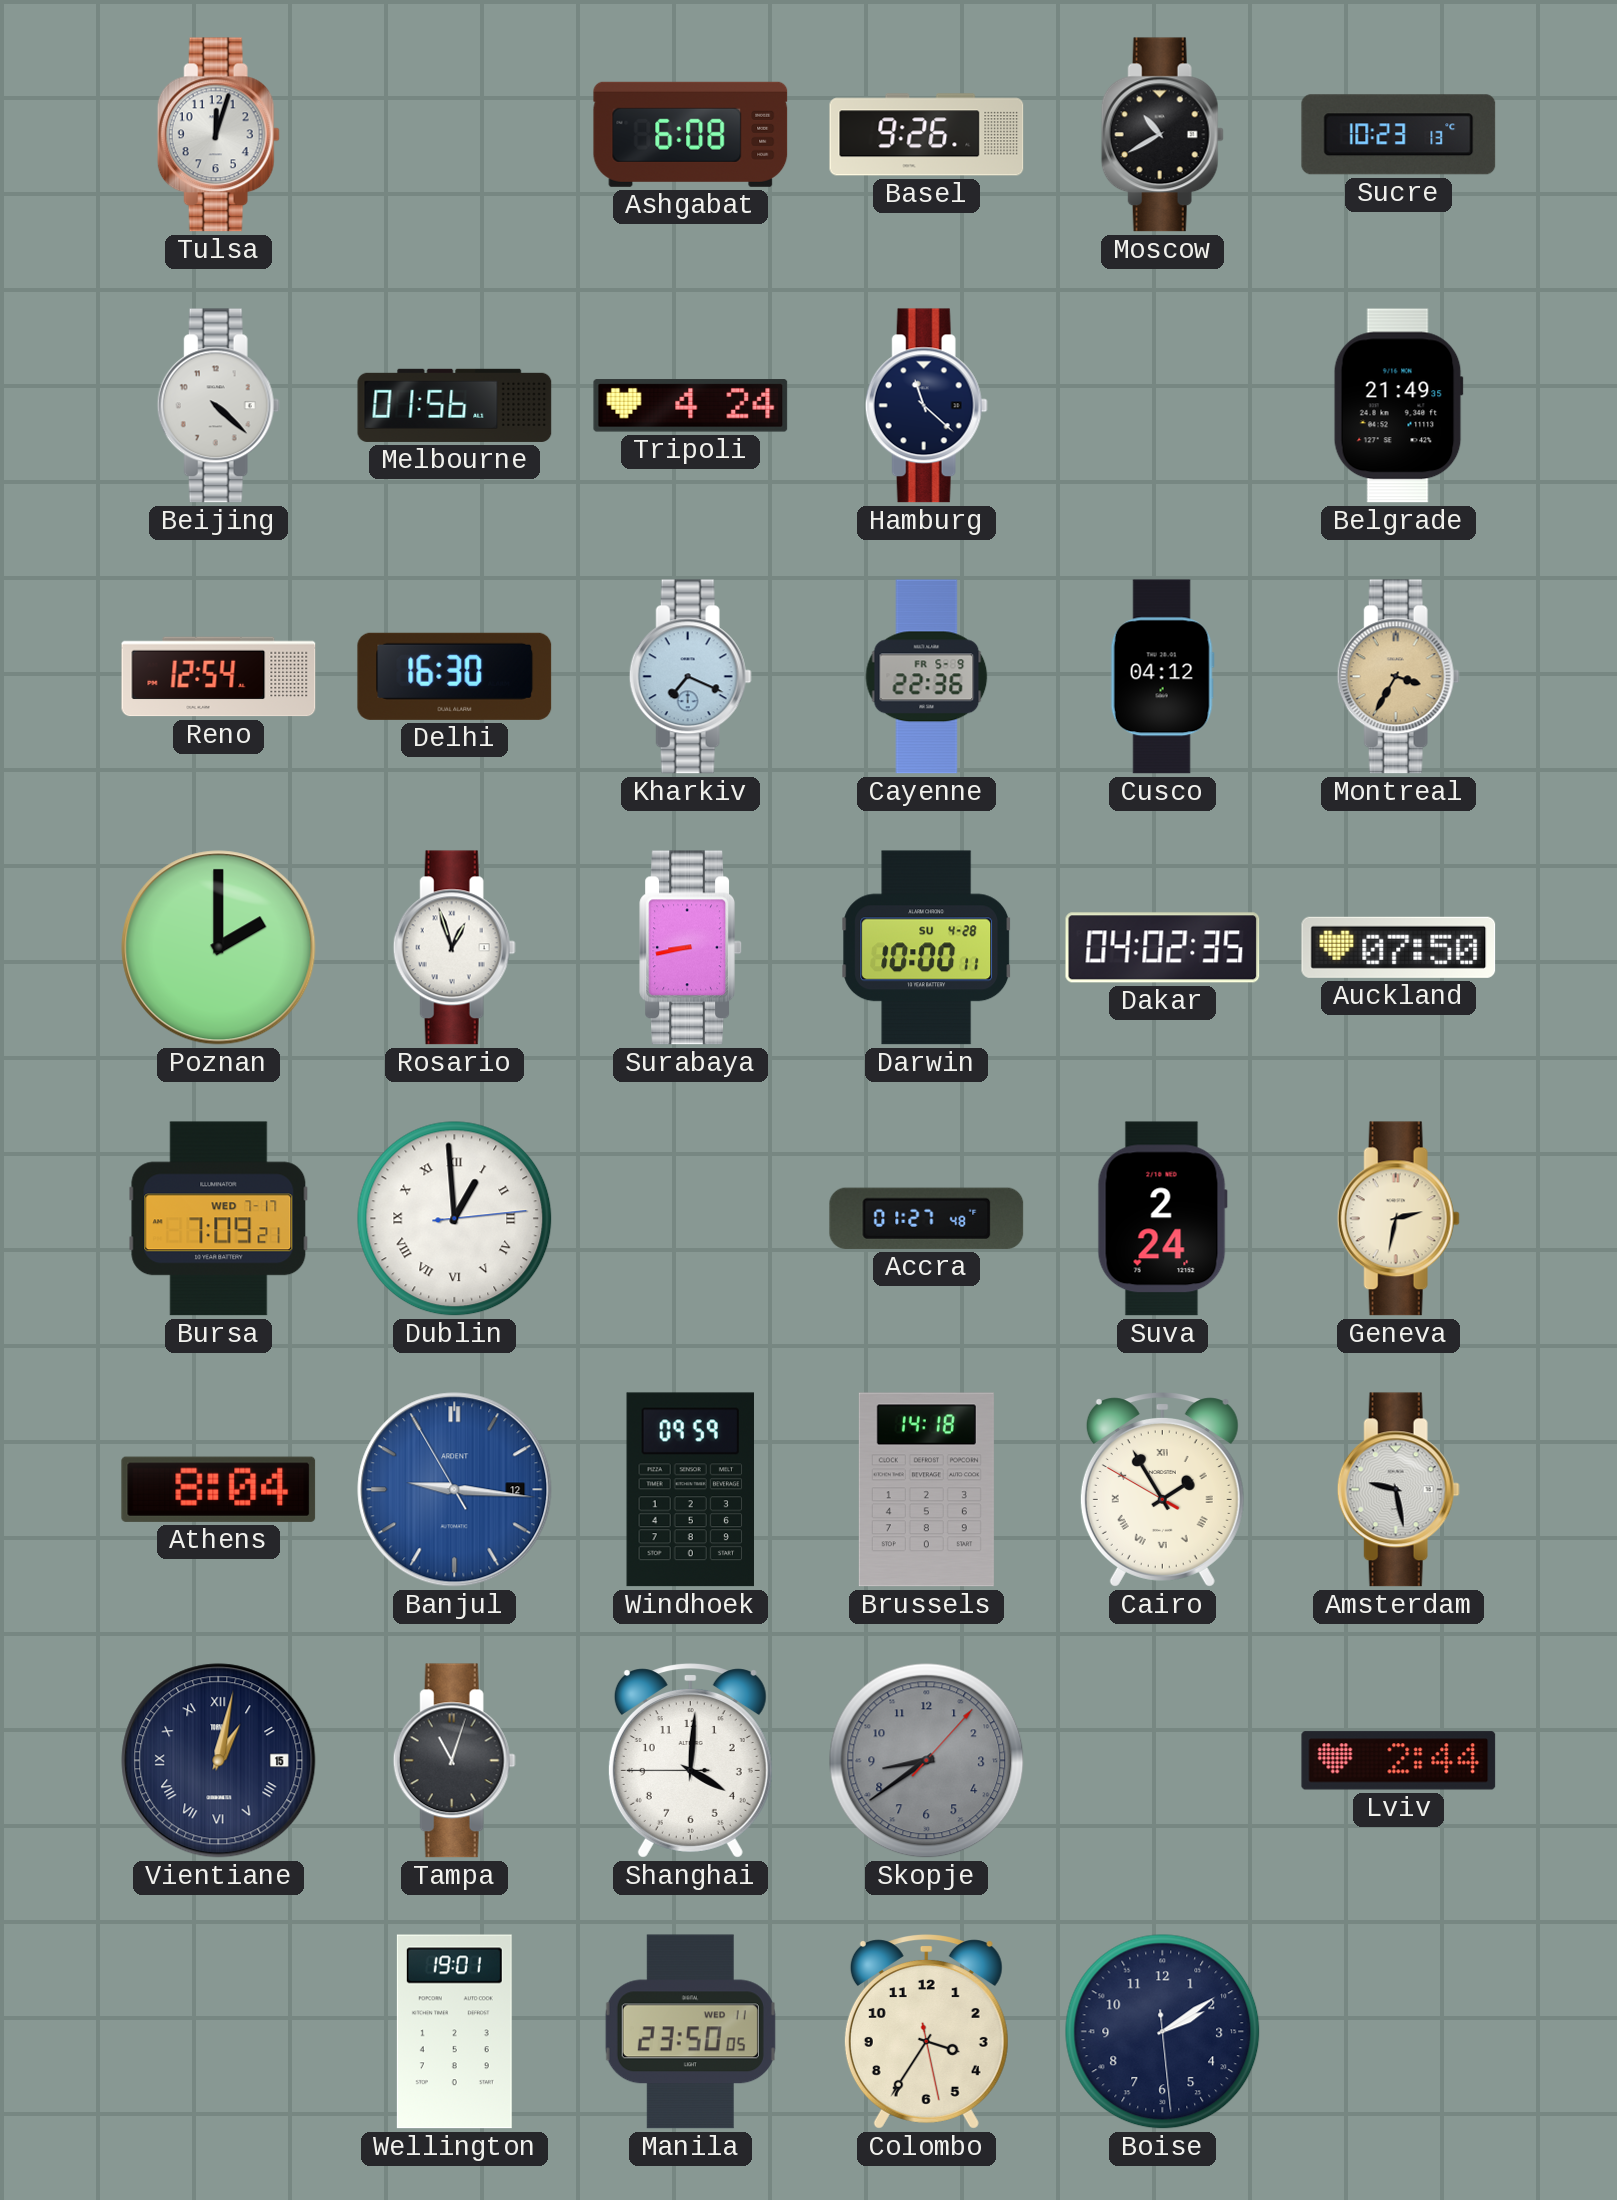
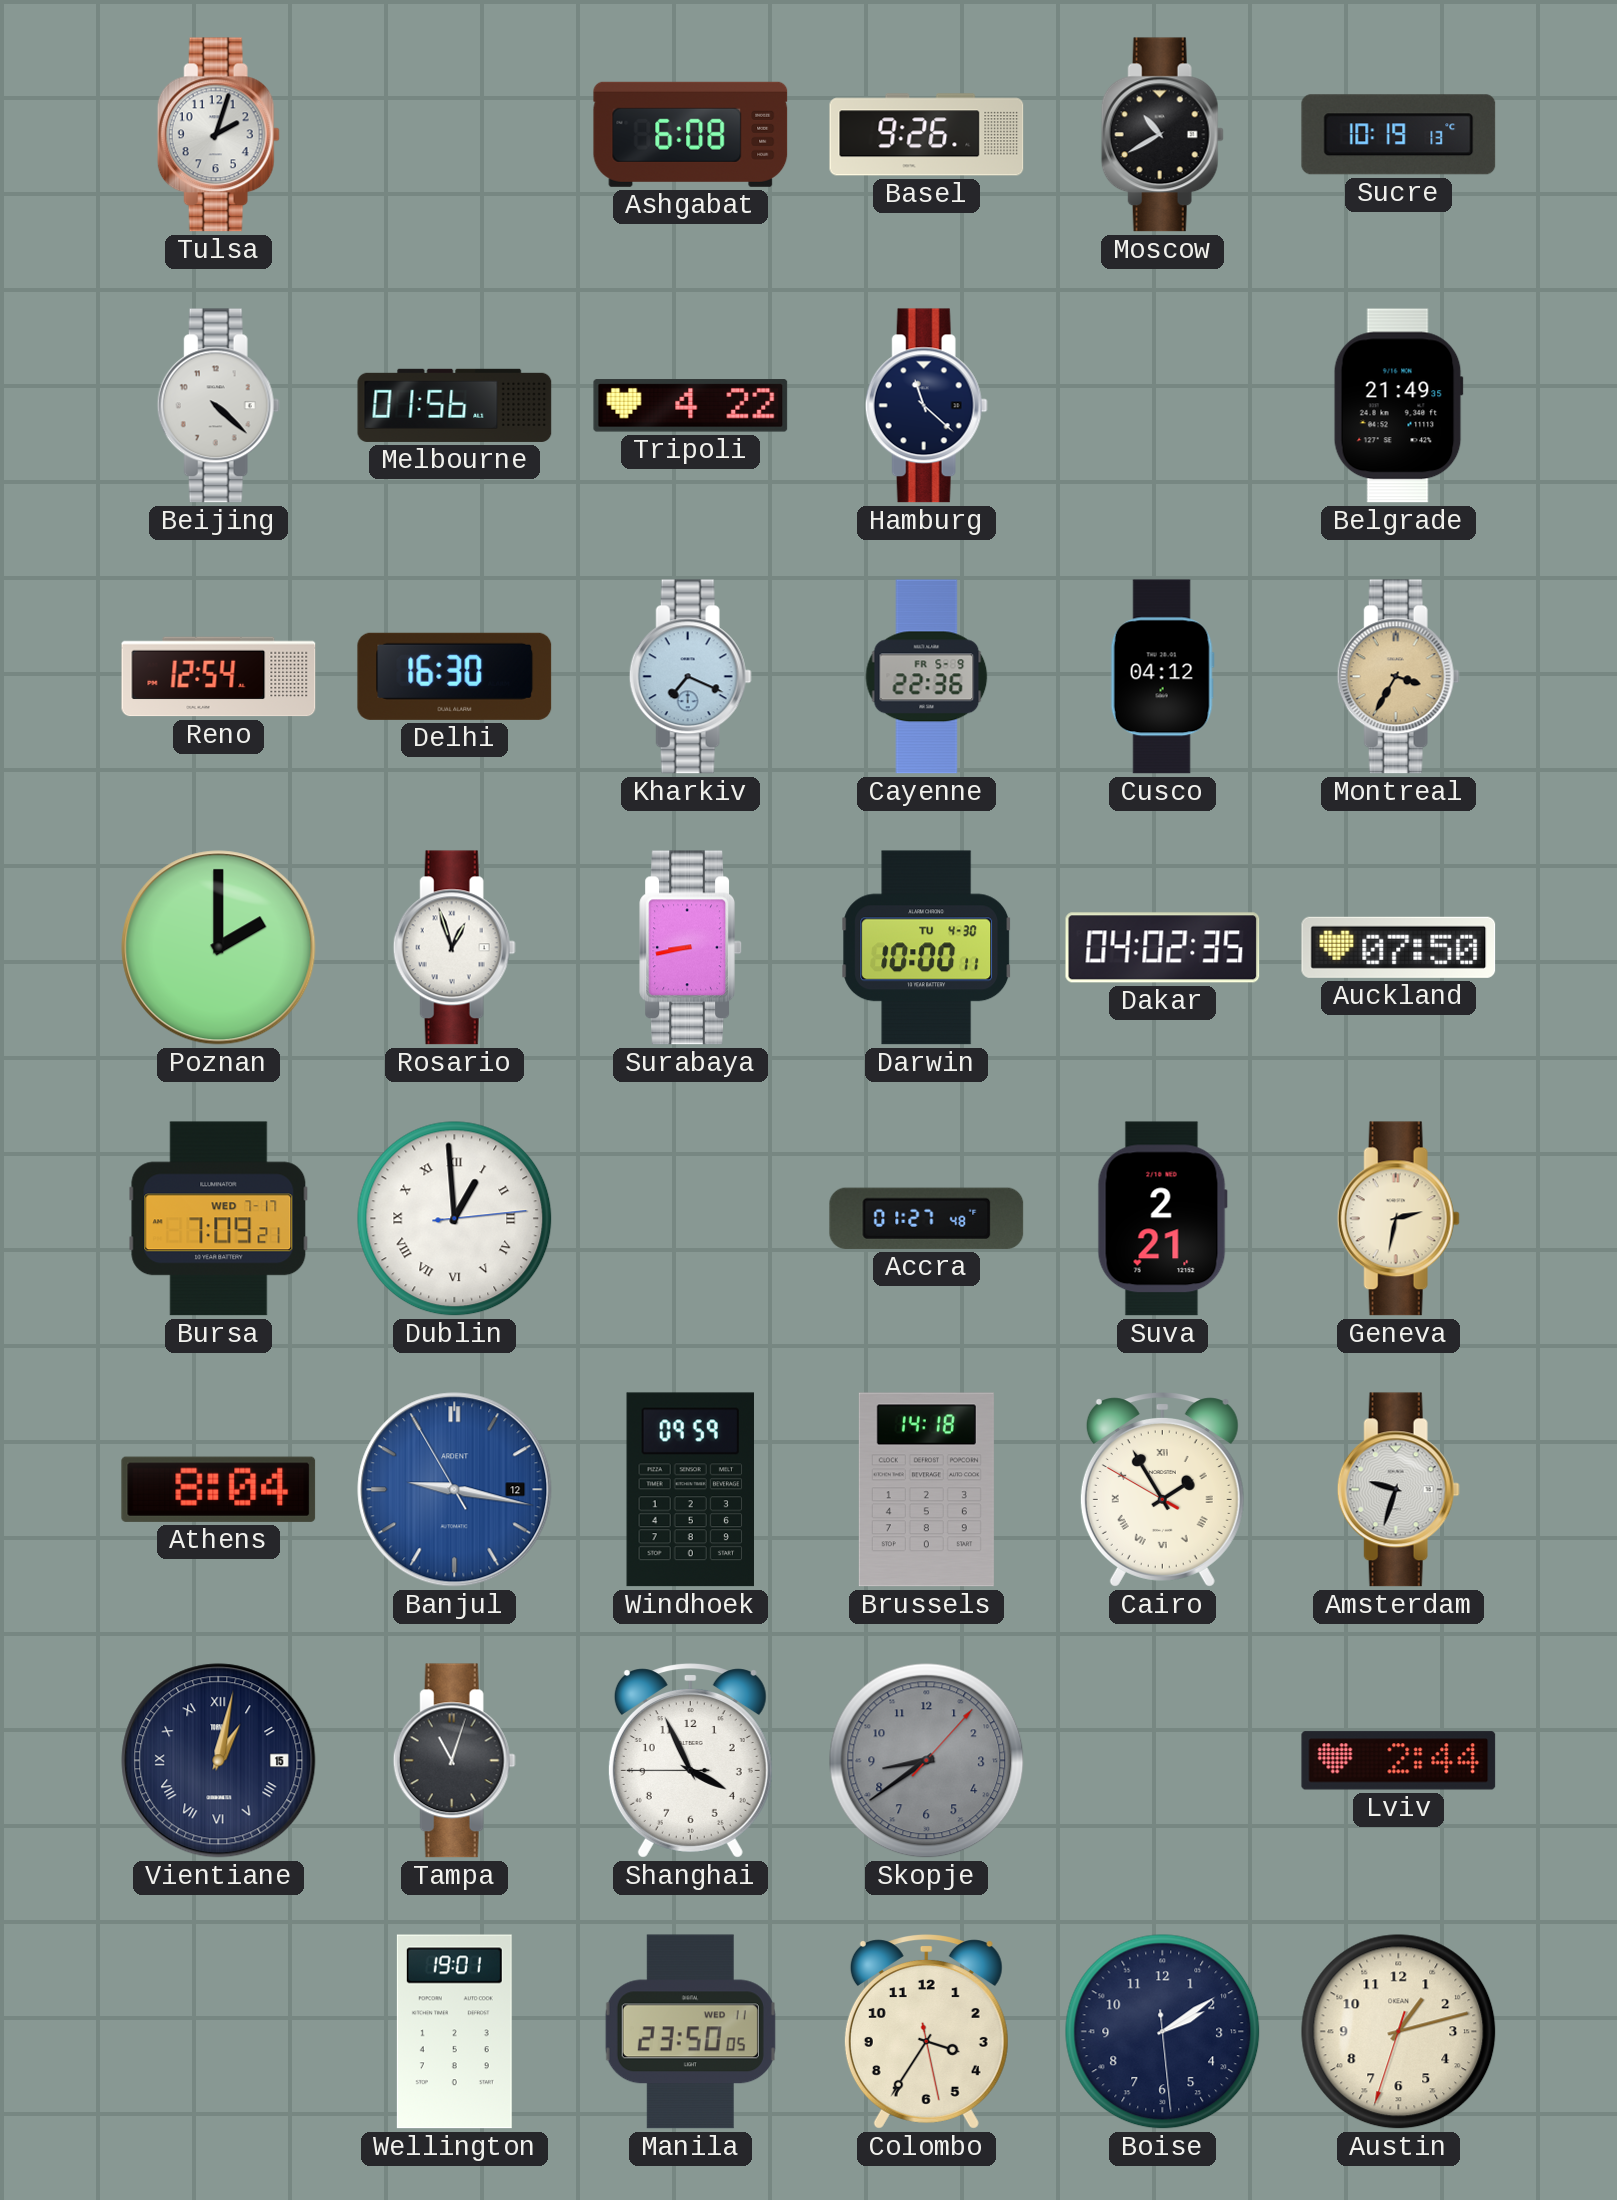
Tulsa: 12:03 -> 2:03
Sucre: 10:23 -> 10:19
Tripoli: 4:24 -> 4:22
Darwin date: SU 4-28 -> TU 4-30
Suva: 2:24 -> 2:21
Banjul: 9:15 -> 9:16
Amsterdam: 9:28 -> 9:33
Shanghai: 4:00 -> 3:55
Austin: none -> 1:12
